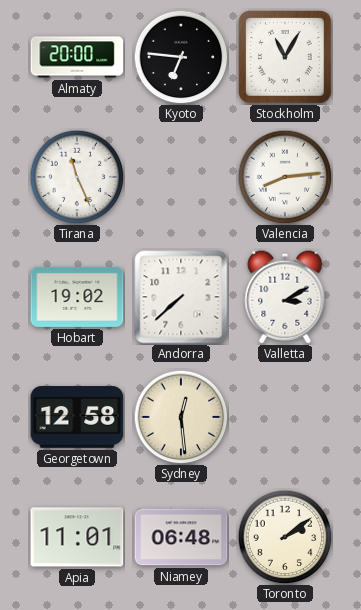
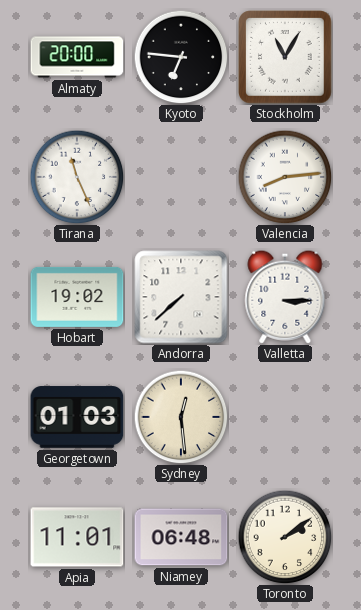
Valletta: 3:10 -> 3:15
Georgetown: 12:58 -> 01:03
